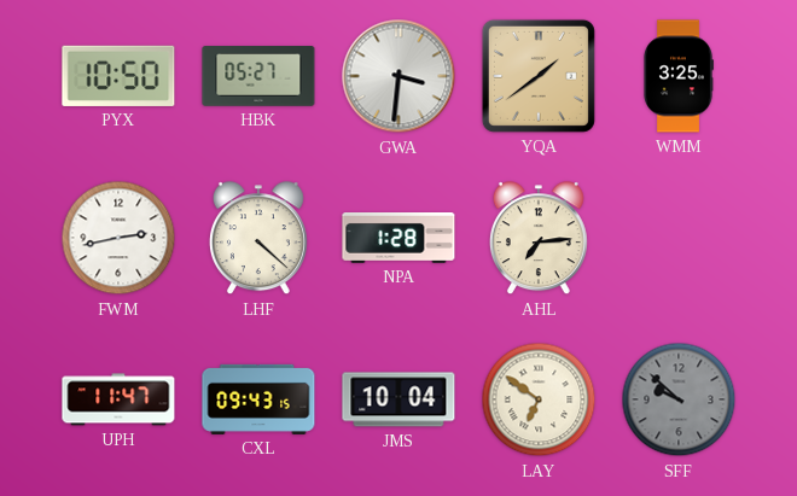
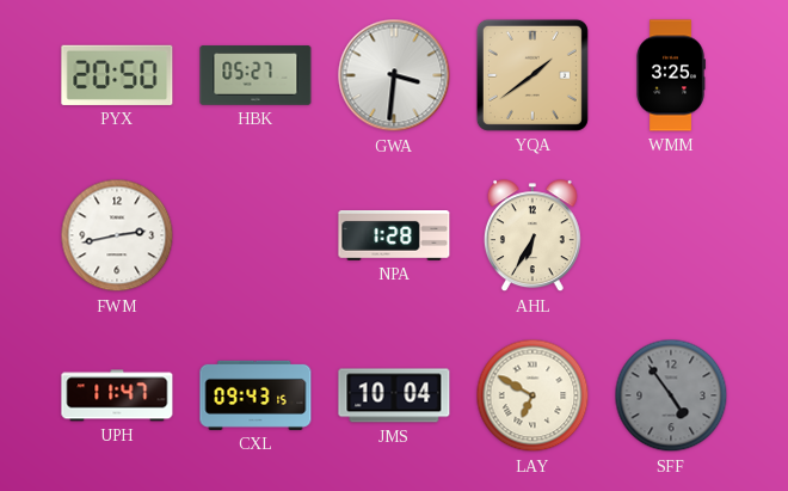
PYX: 10:50 -> 20:50
LHF: 4:22 -> none
AHL: 7:14 -> 6:35
LAY: 6:51 -> 6:50
SFF: 9:52 -> 4:54
